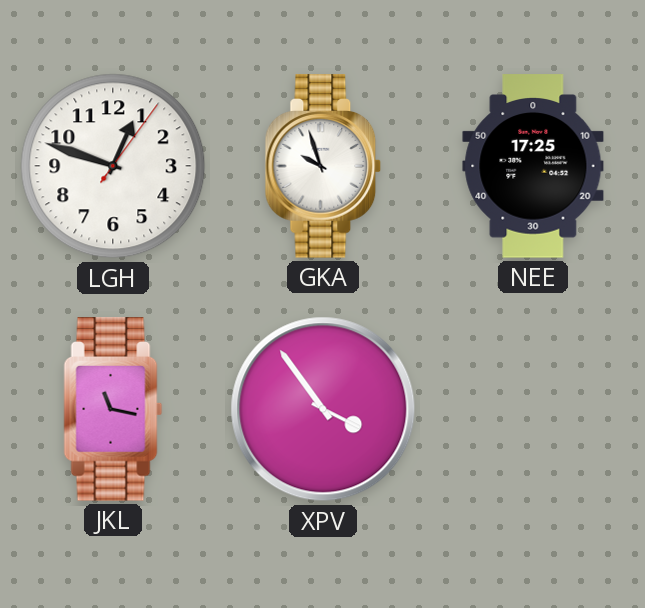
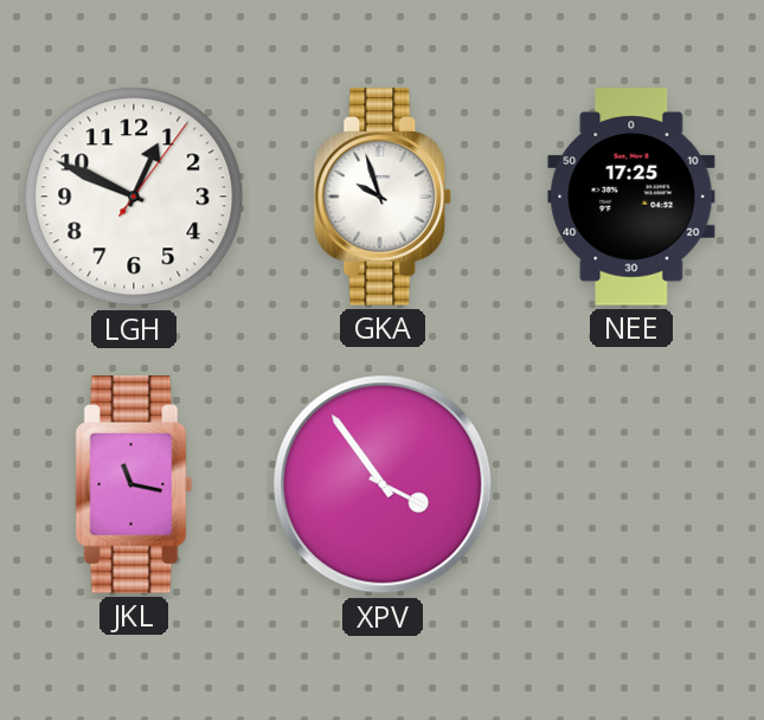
LGH: 12:48 -> 12:49
